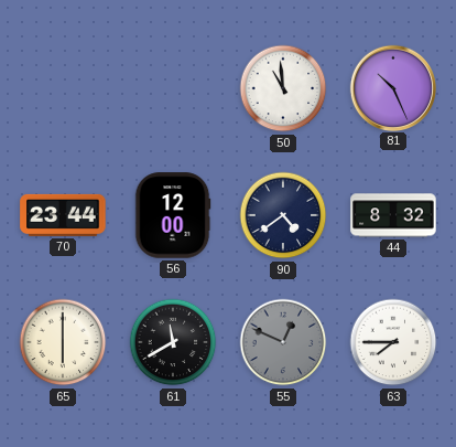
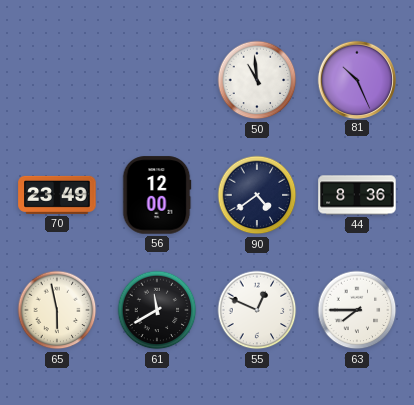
70: 23:44 -> 23:49
44: 8:32 -> 8:36
65: 6:00 -> 5:58
55 dial: grey -> white
